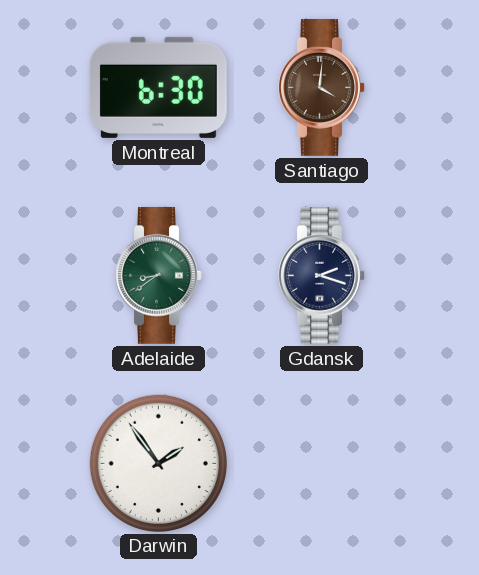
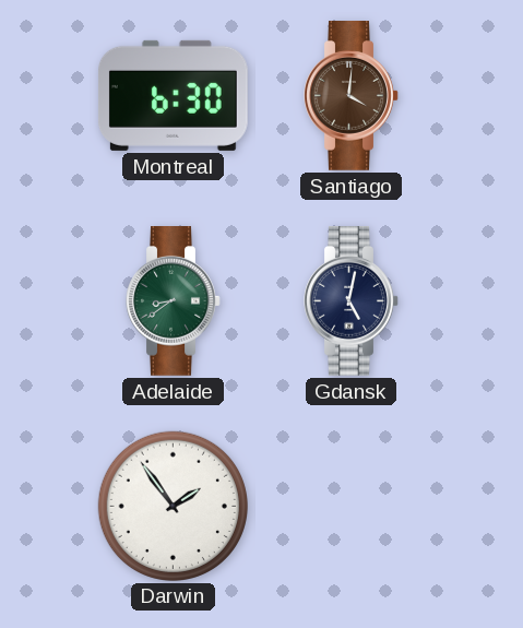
Gdansk: 2:18 -> 5:02
